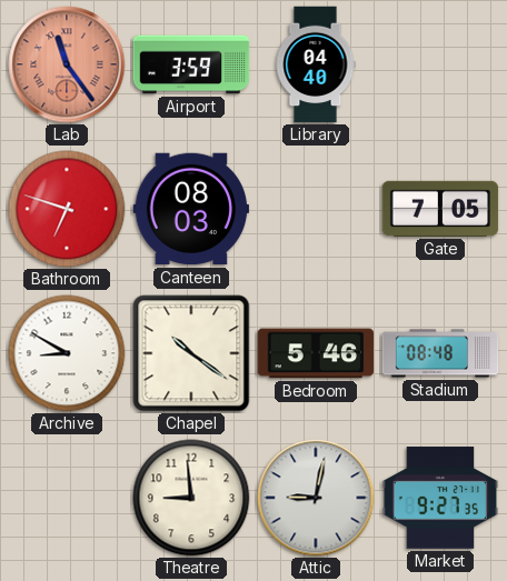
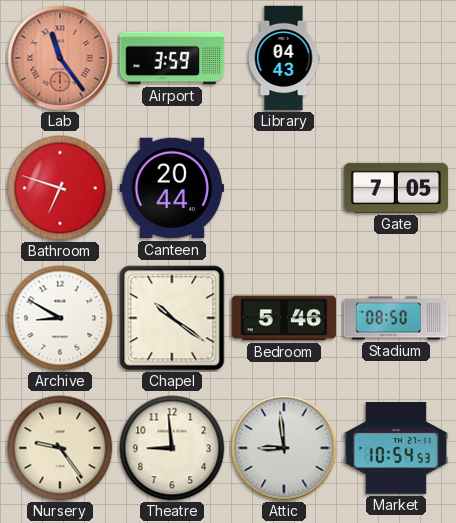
Library: 04:40 -> 04:43
Canteen: 08:03 -> 20:44
Stadium: 08:48 -> 08:50
Nursery: none -> 9:24
Attic: 9:02 -> 8:59
Market: 9:27 -> 10:54
